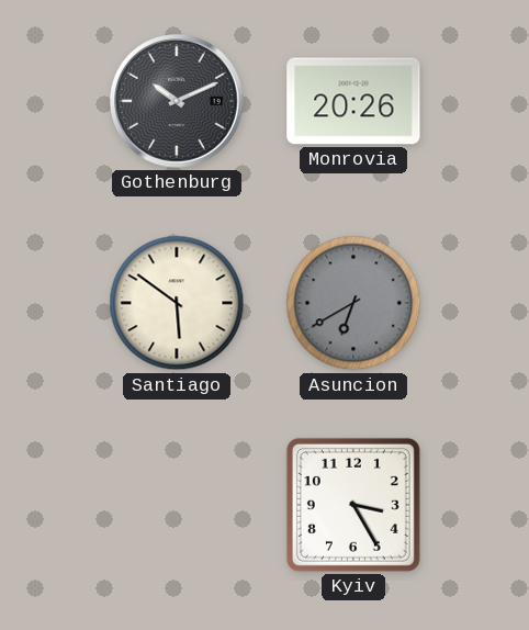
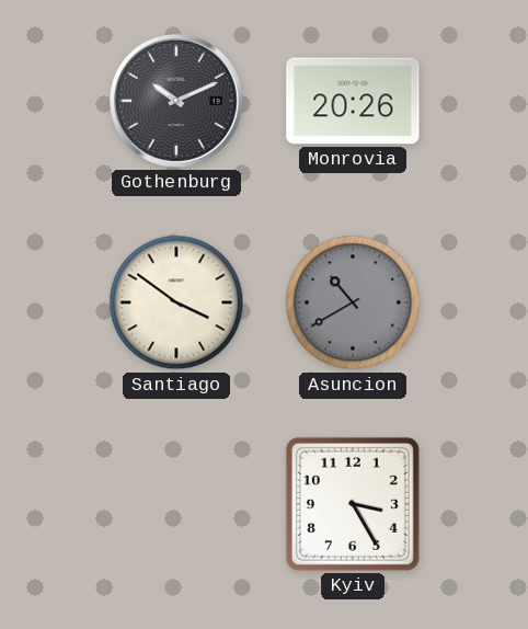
Santiago: 5:51 -> 3:51
Asuncion: 6:40 -> 10:40
